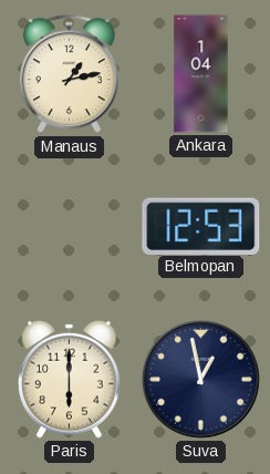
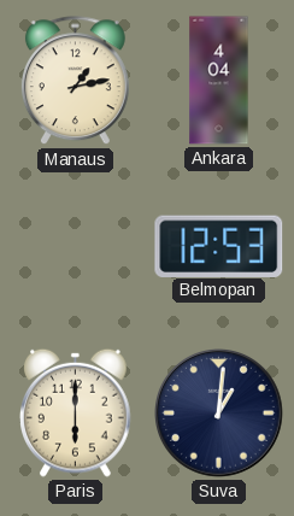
Ankara: 1:04 -> 4:04
Suva: 12:58 -> 1:01
